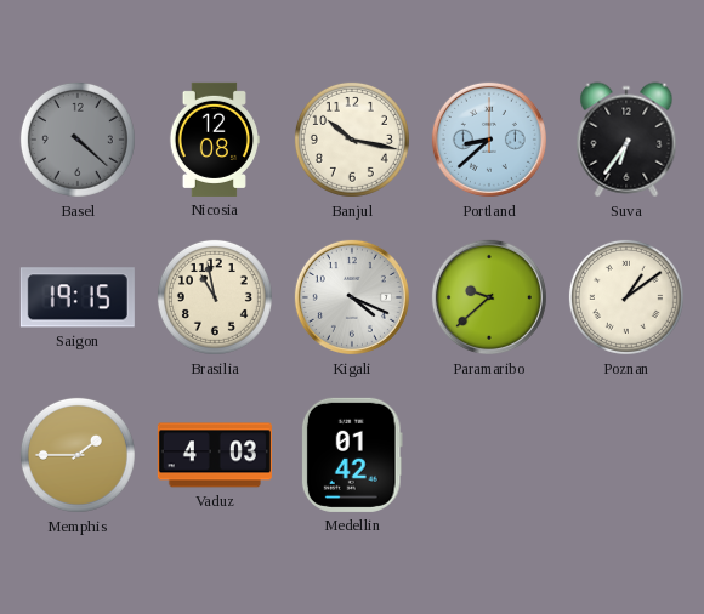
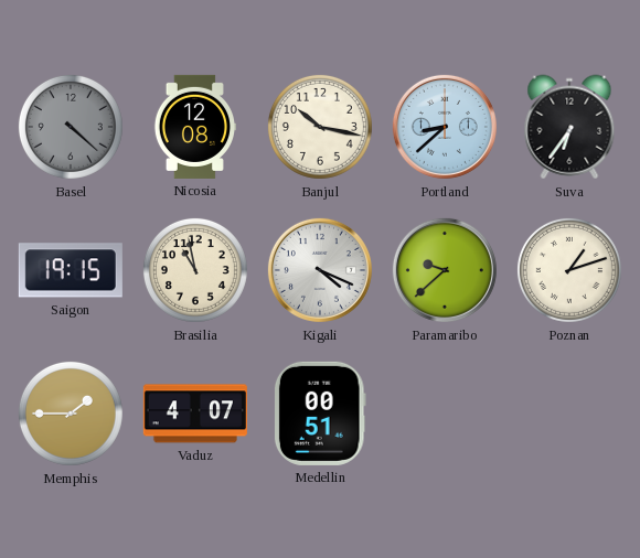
Poznan: 1:09 -> 1:12
Vaduz: 4:03 -> 4:07
Medellin: 01:42 -> 00:51
